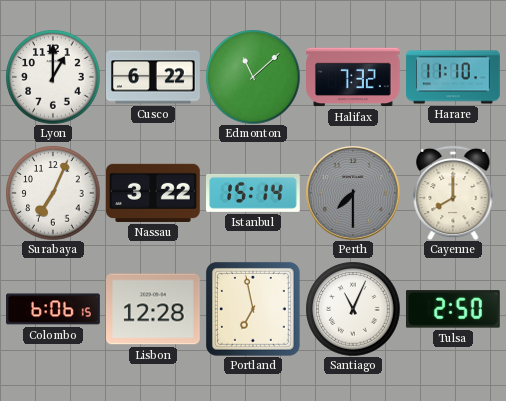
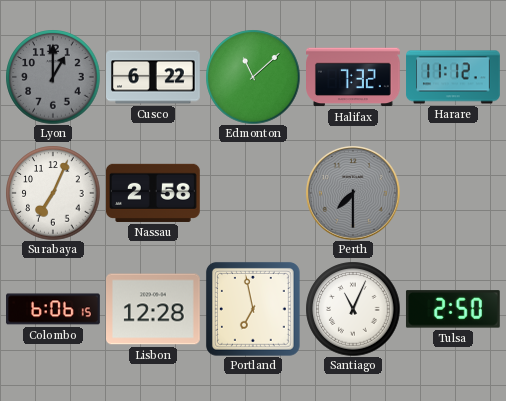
Lyon dial: white -> grey
Harare: 11:10 -> 11:12
Nassau: 3:22 -> 2:58
Istanbul: 15:14 -> none
Cayenne: 8:00 -> none
